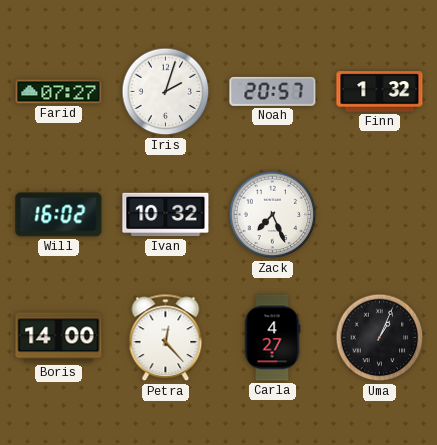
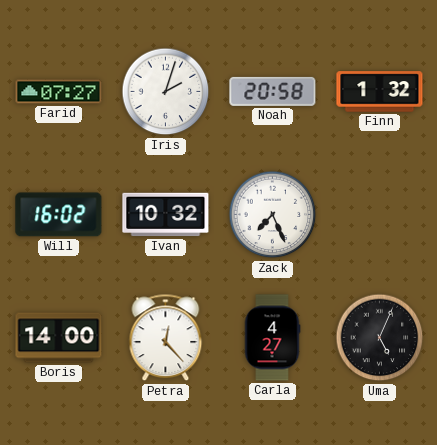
Noah: 20:57 -> 20:58
Uma: 1:04 -> 5:04
